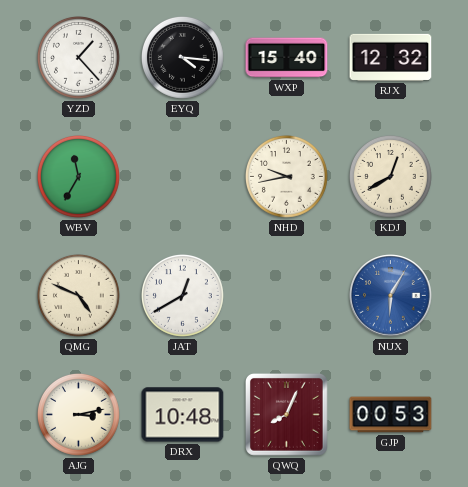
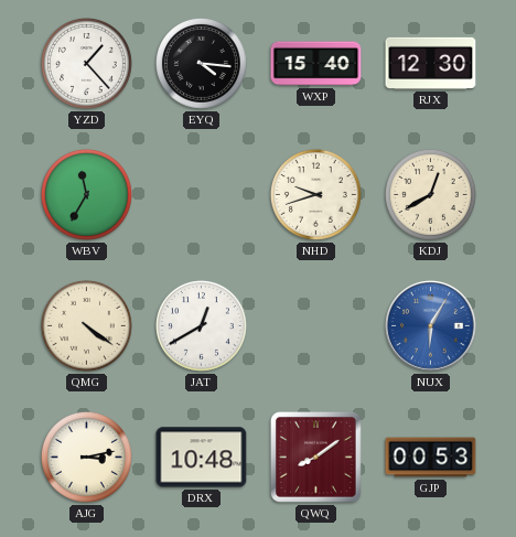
RJX: 12:32 -> 12:30
NHD: 9:43 -> 9:42
QMG: 4:49 -> 4:21
QWQ: 8:04 -> 8:09
